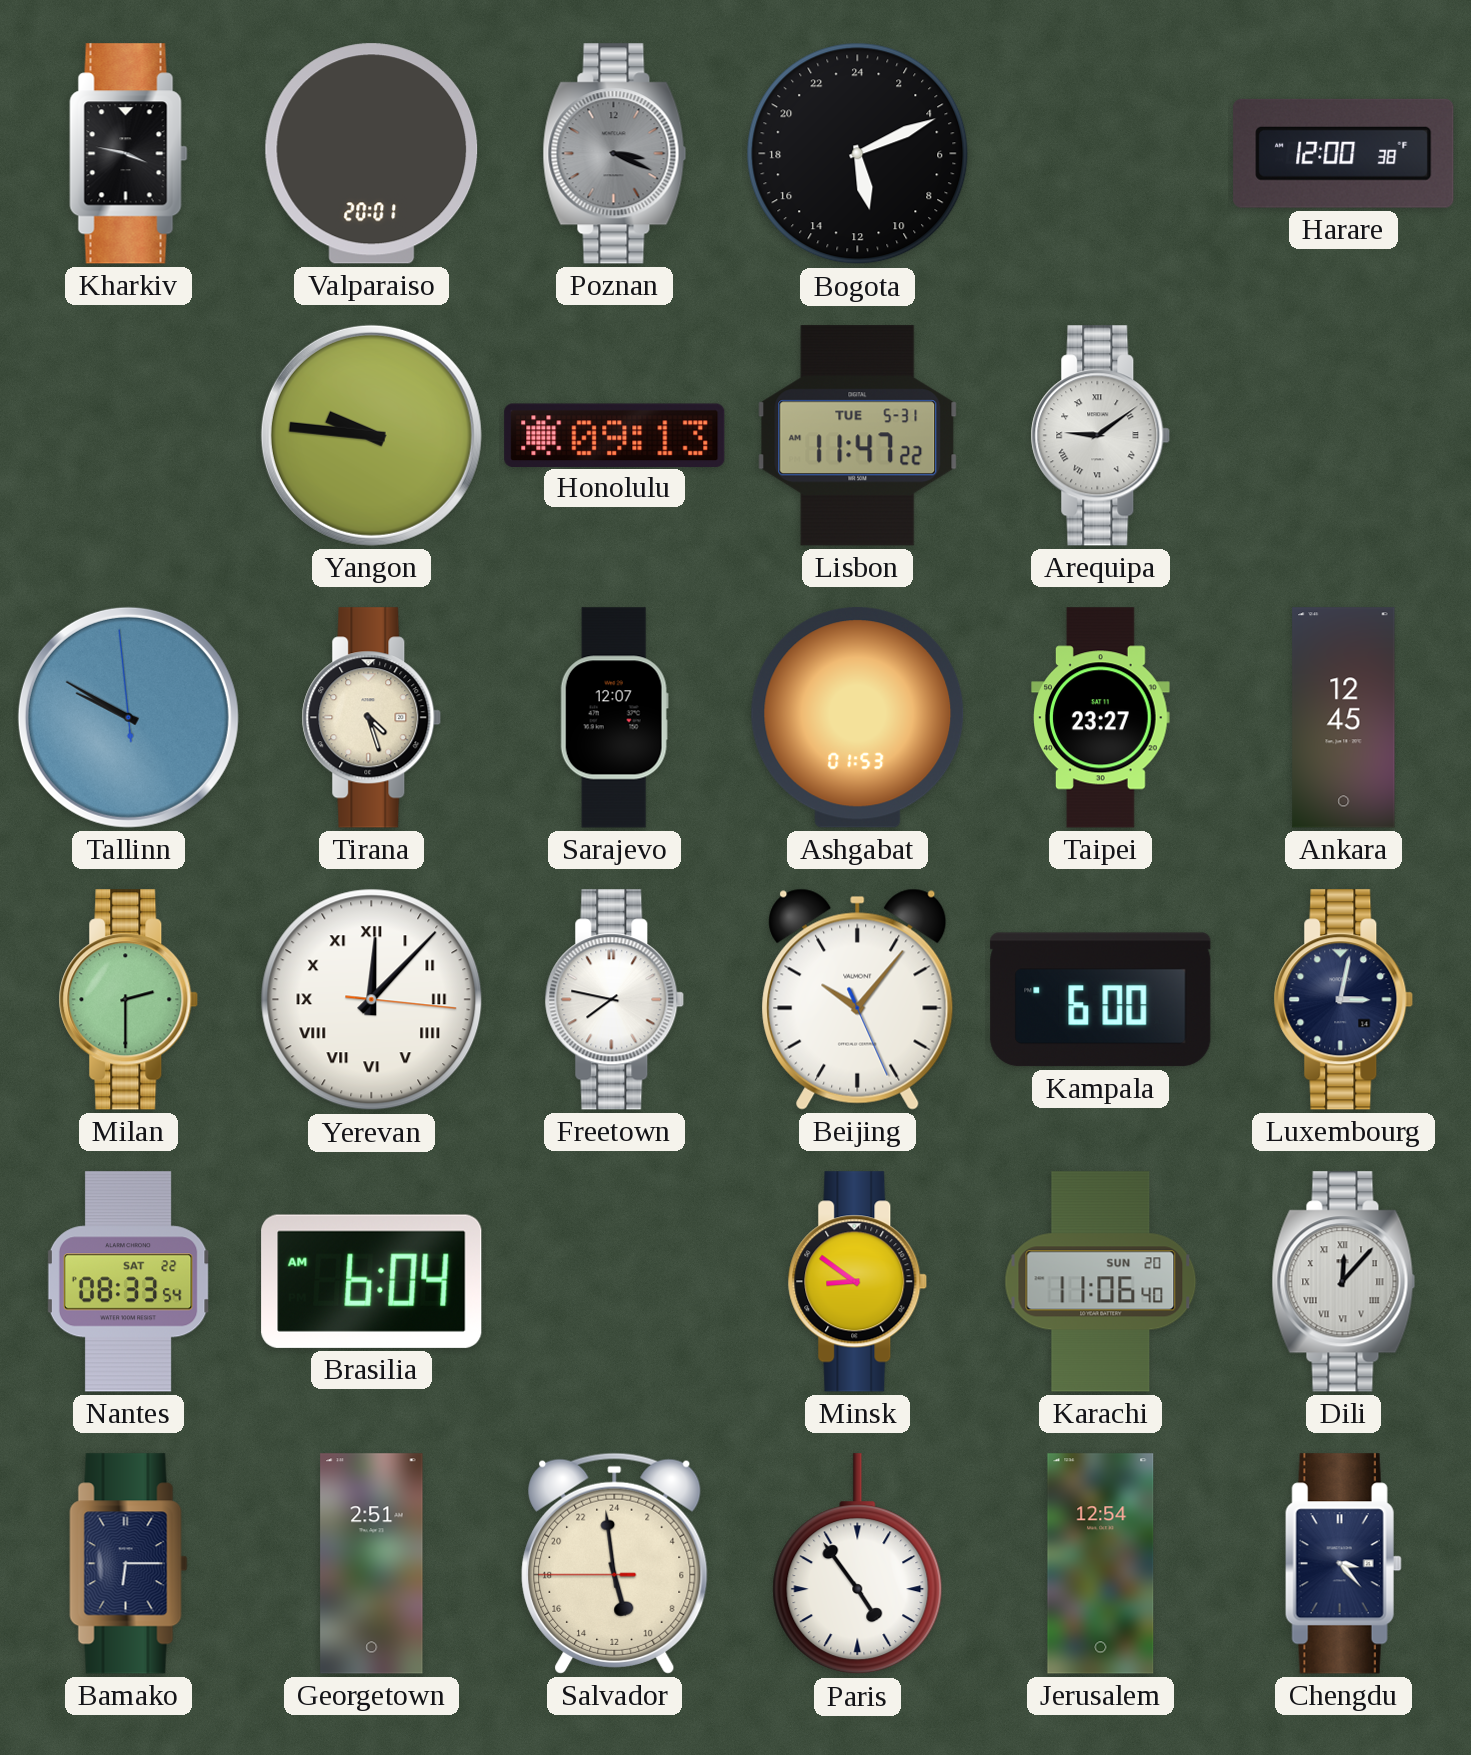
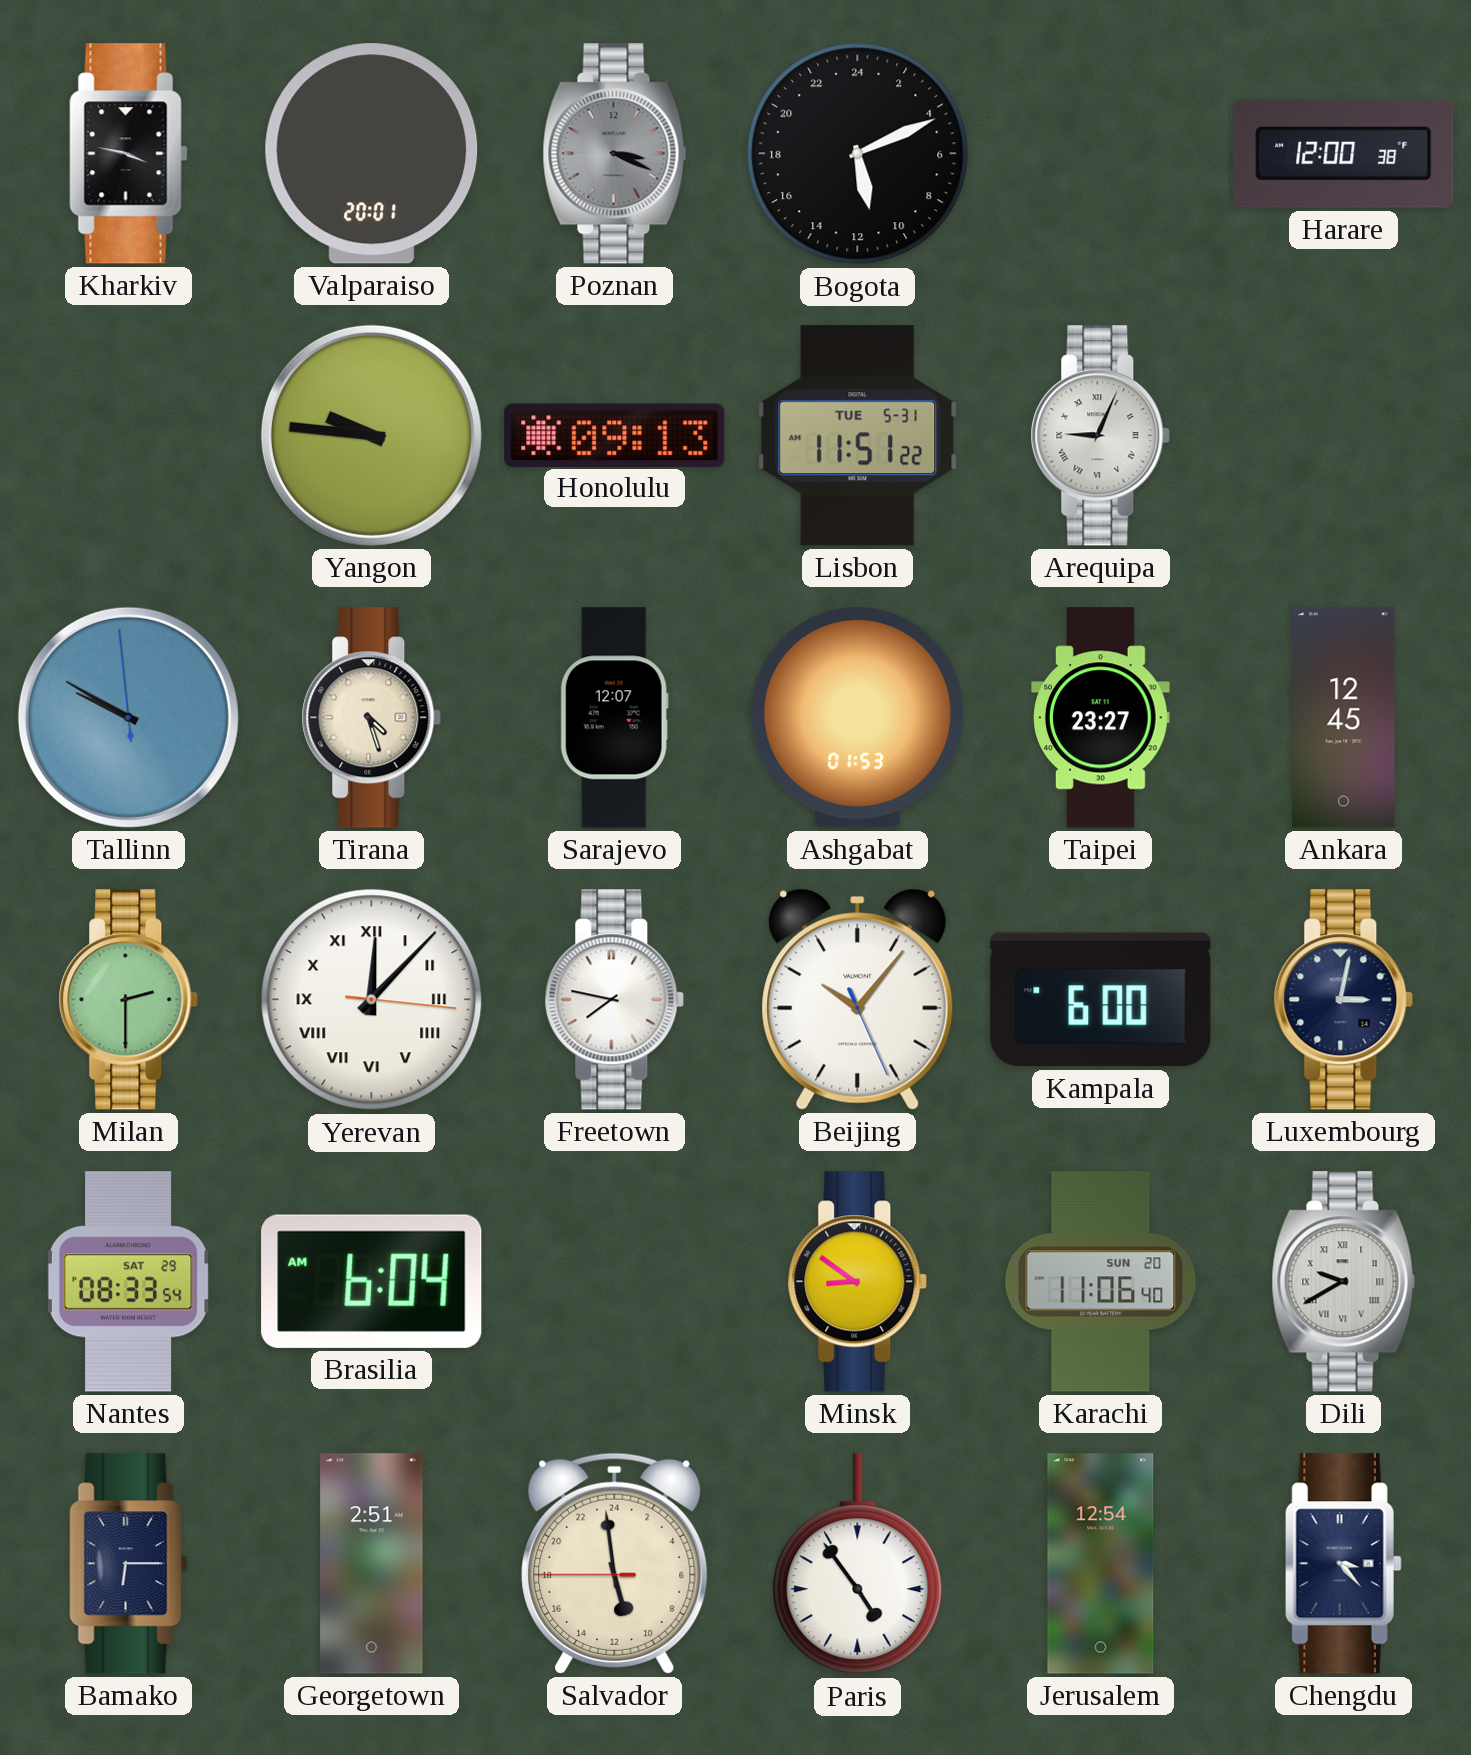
Lisbon: 11:47 -> 11:51
Arequipa: 9:09 -> 9:04
Nantes date: SAT 22 -> SAT 29
Dili: 12:07 -> 9:40
